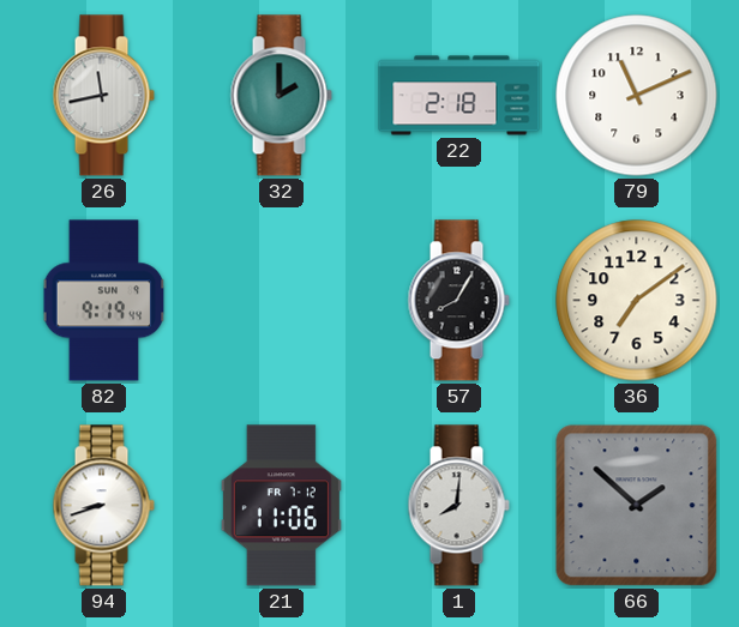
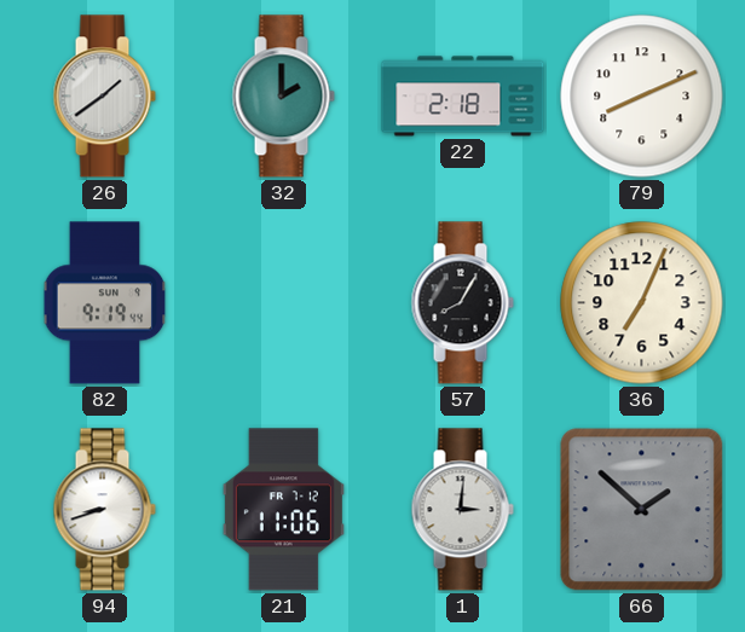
26: 11:43 -> 1:39
79: 11:11 -> 8:11
36: 7:09 -> 7:04
1: 8:01 -> 3:01
